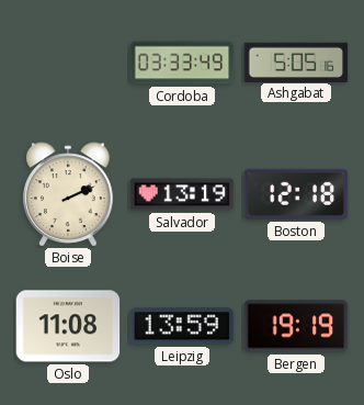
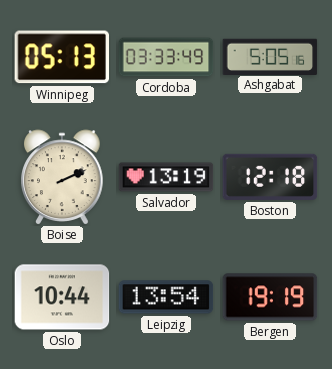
Winnipeg: none -> 05:13
Oslo: 11:08 -> 10:44
Leipzig: 13:59 -> 13:54
